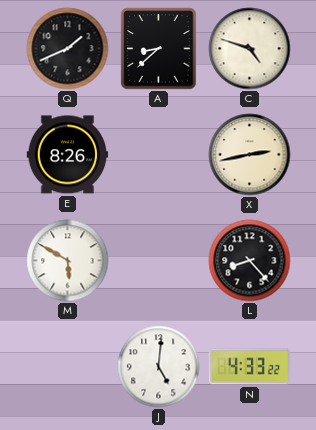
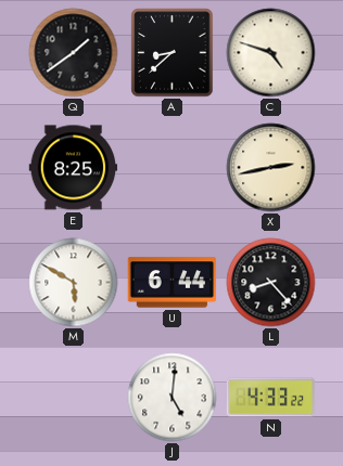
Q: 1:41 -> 1:39
E: 8:26 -> 8:25
U: none -> 6:44
